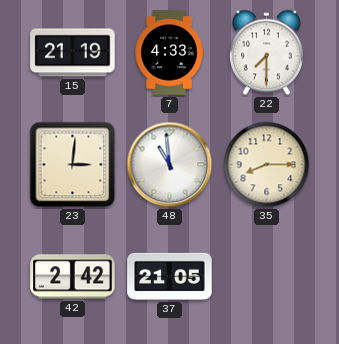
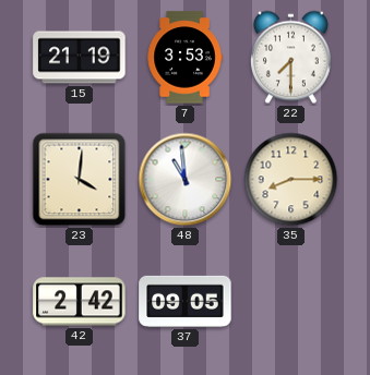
7: 4:33 -> 3:53
23: 3:01 -> 4:01
37: 21:05 -> 09:05
